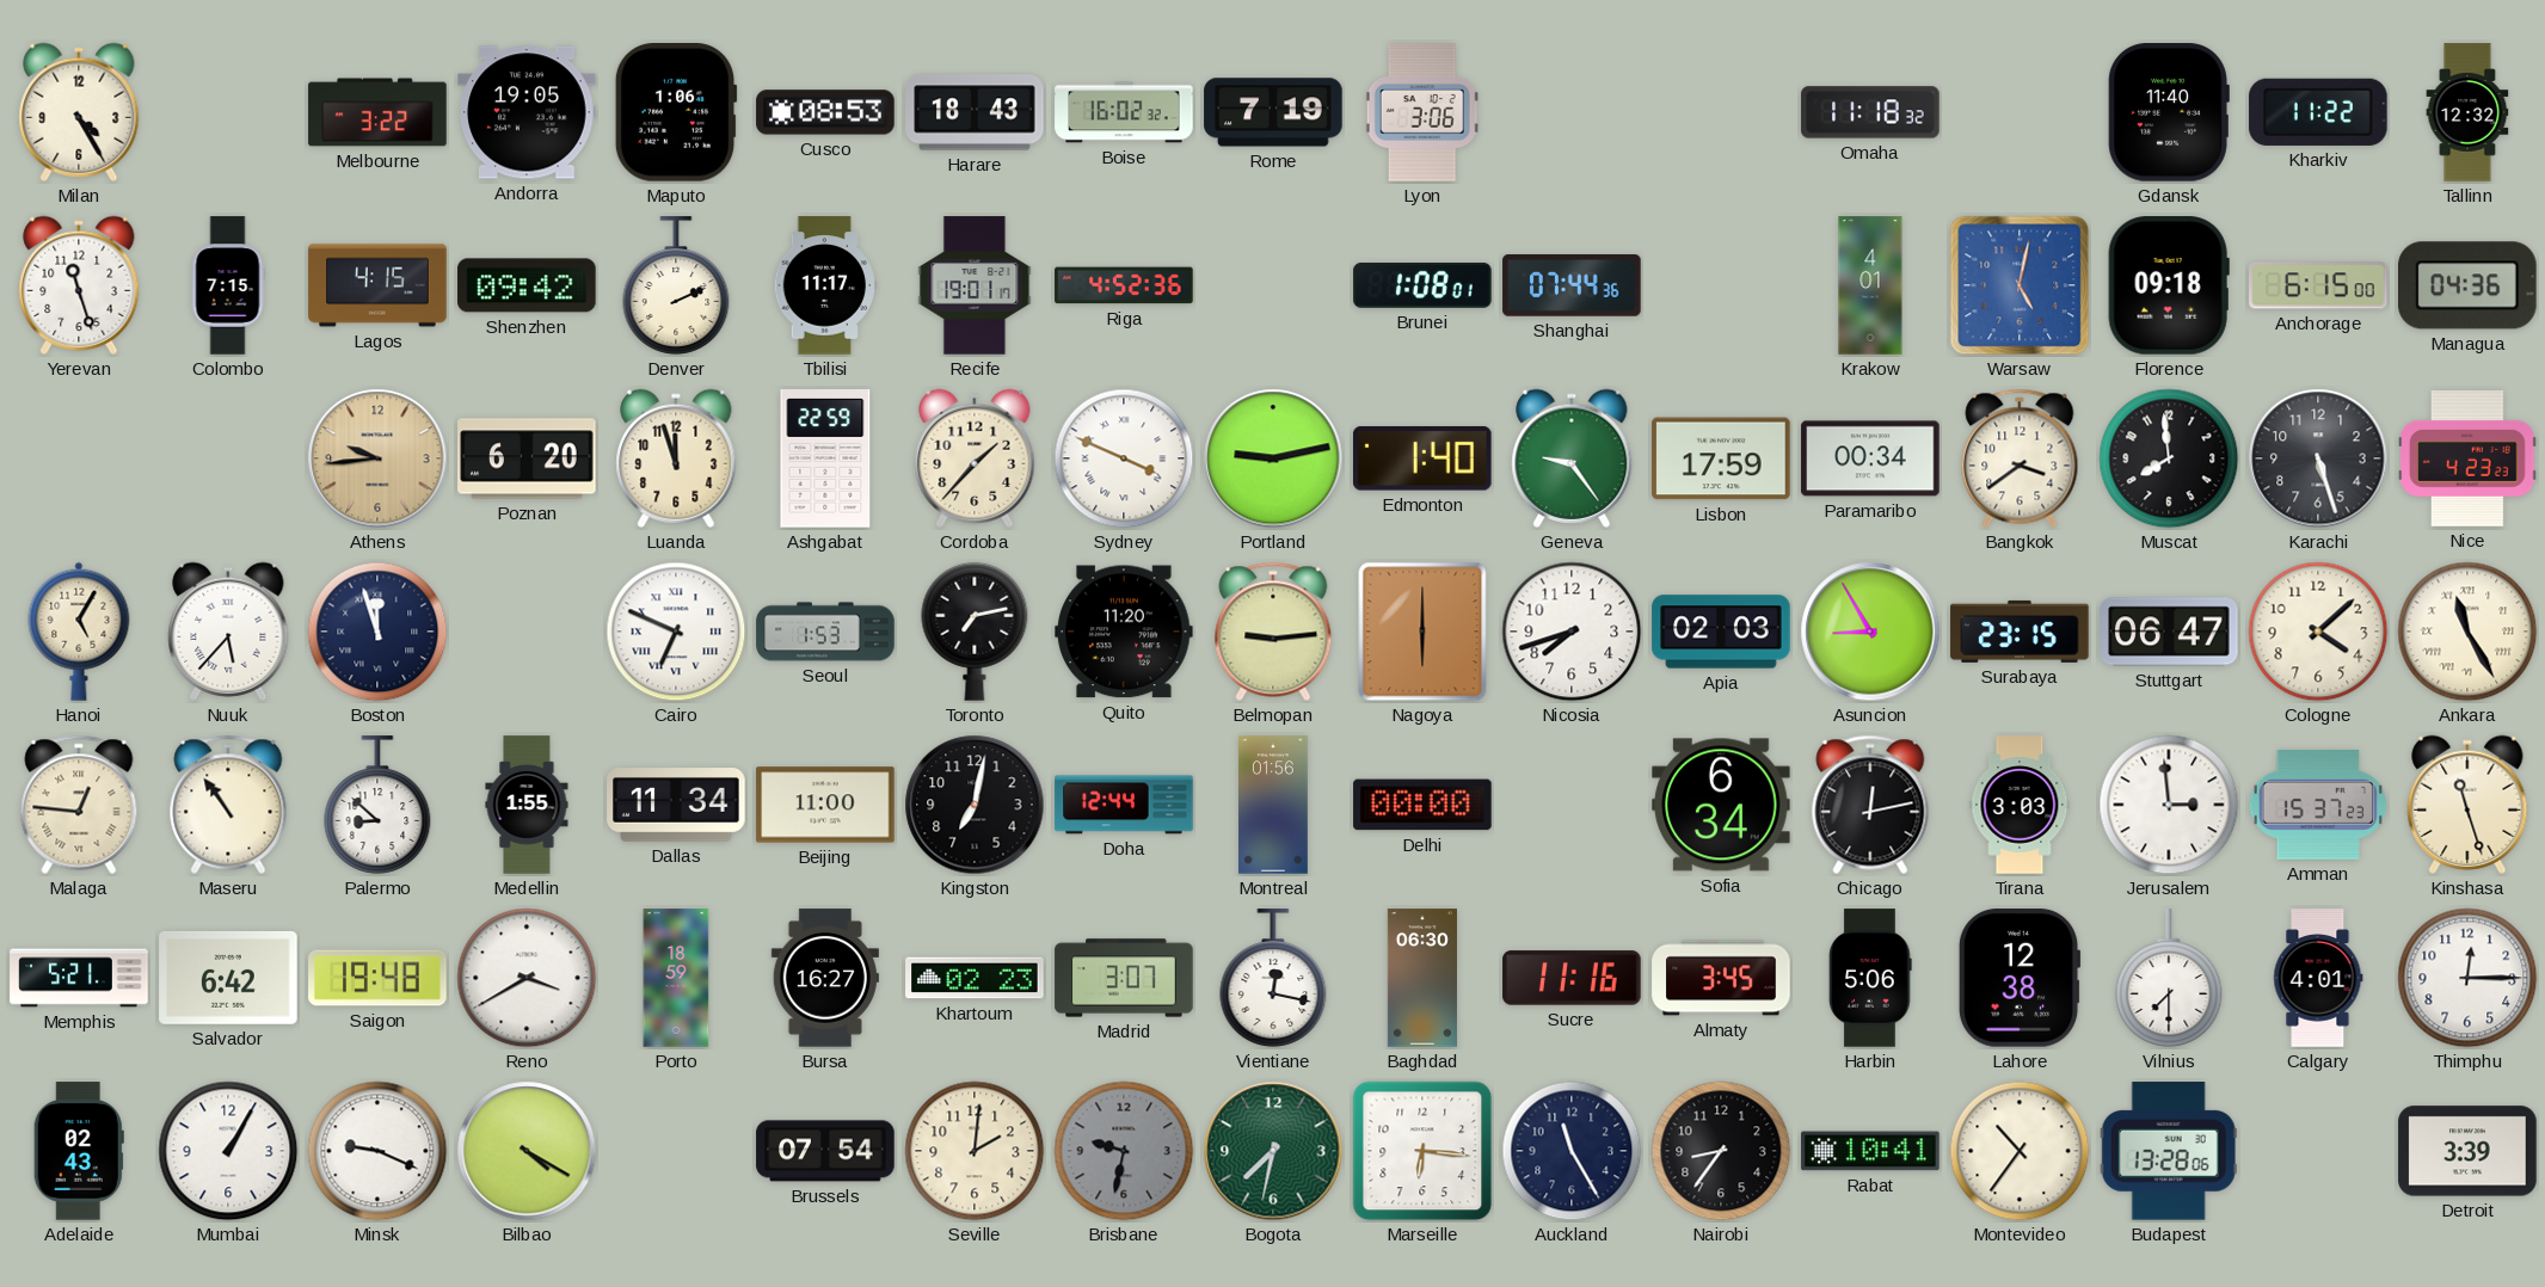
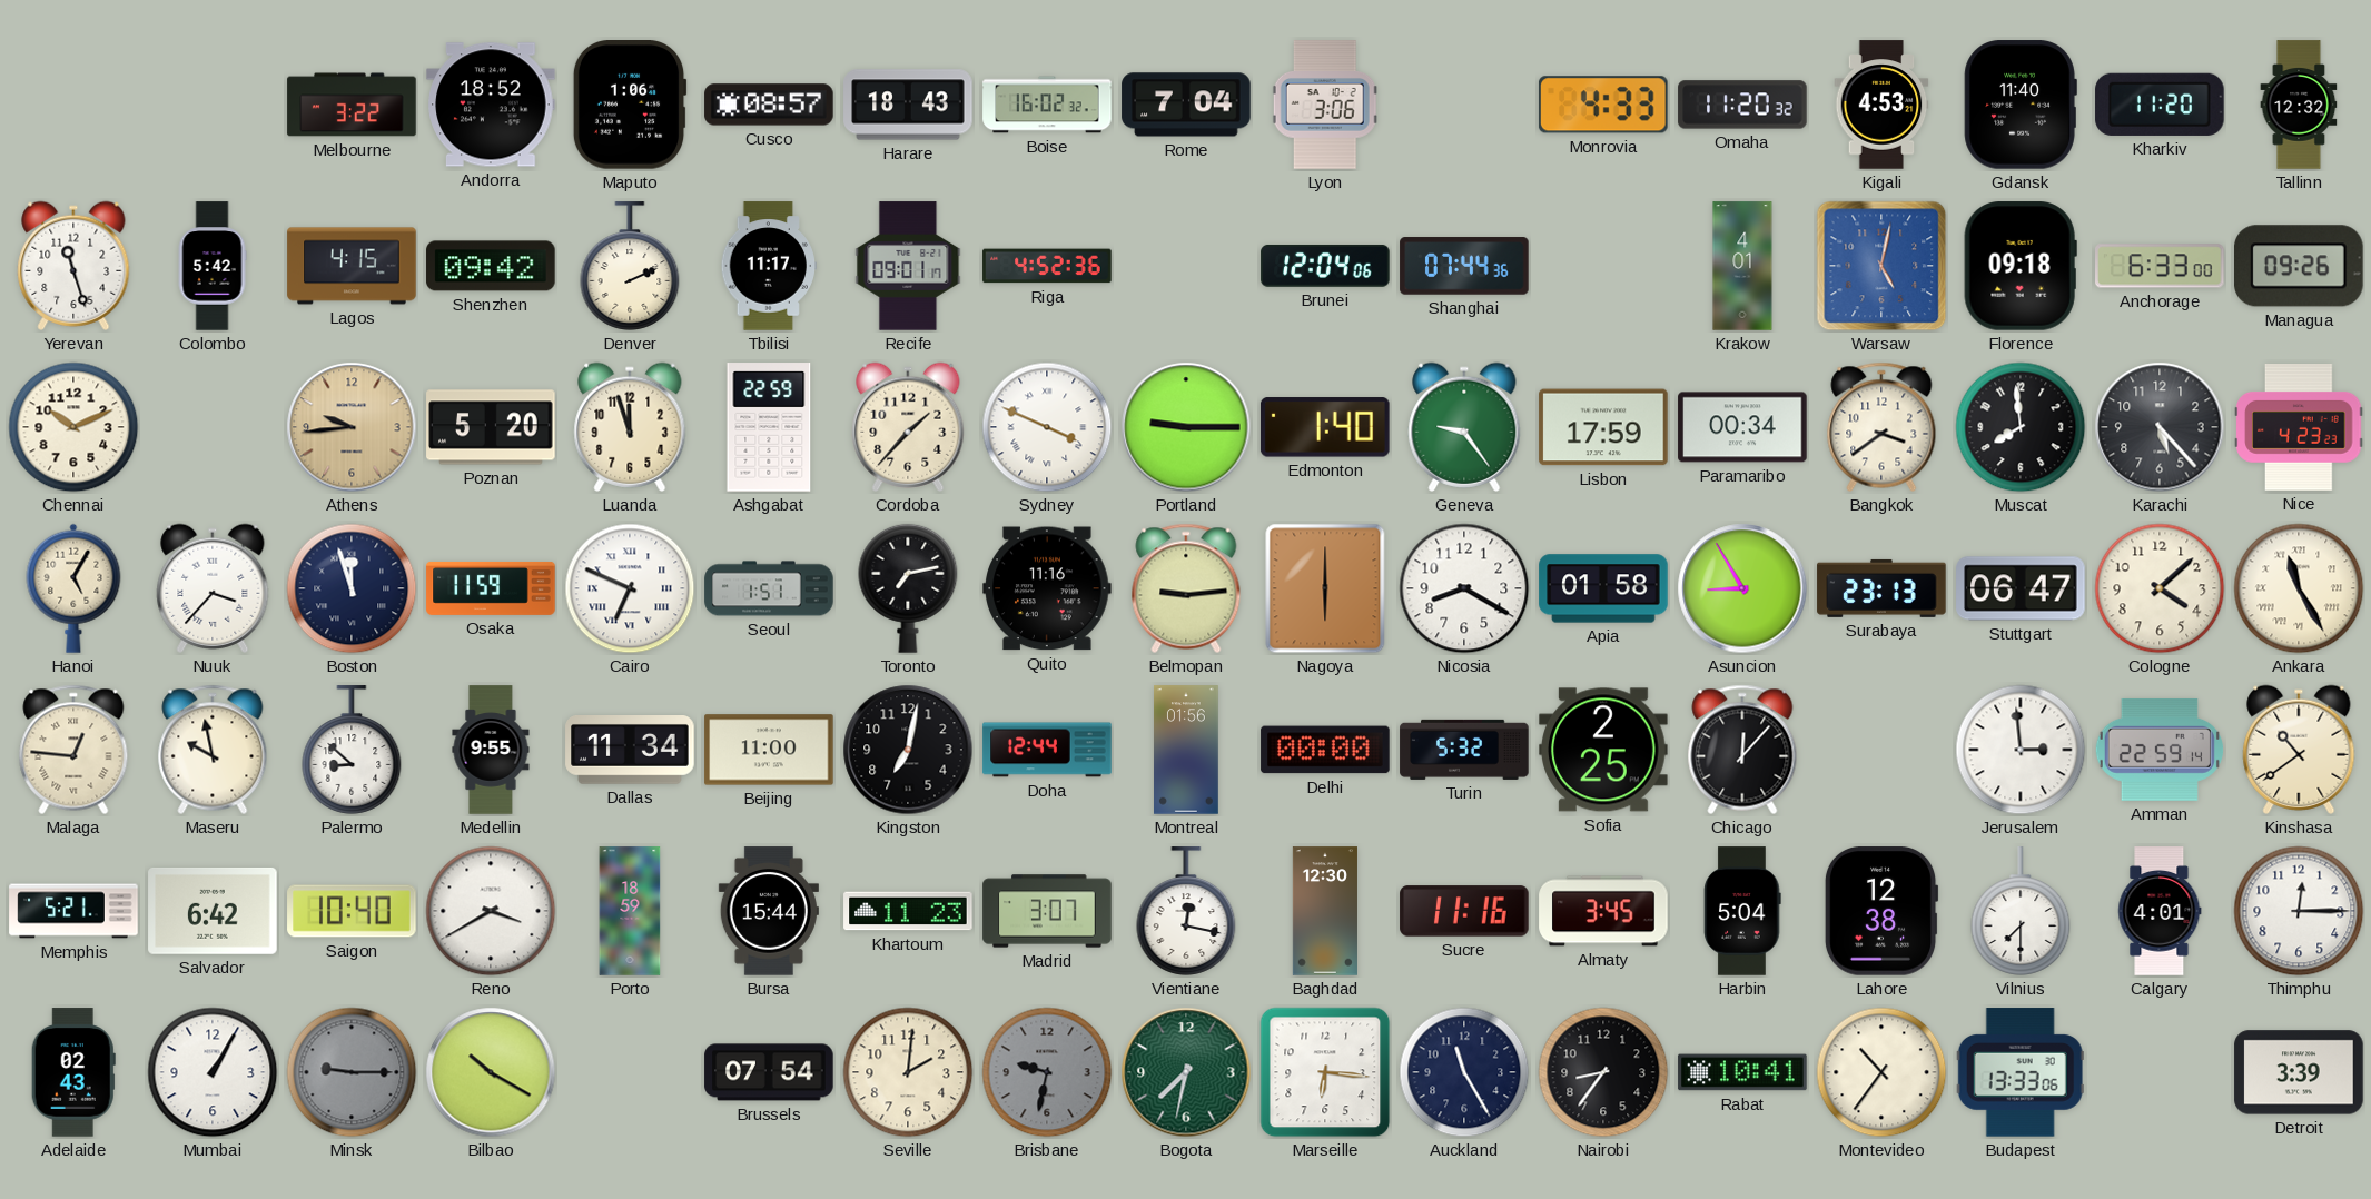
Milan: 4:25 -> none
Andorra: 19:05 -> 18:52
Cusco: 08:53 -> 08:57
Rome: 7:19 -> 7:04
Monrovia: none -> 4:33
Omaha: 11:18 -> 11:20
Kigali: none -> 4:53
Kharkiv: 11:22 -> 11:20
Colombo: 7:15 -> 5:42
Recife: 19:01 -> 09:01
Brunei: 1:08 -> 12:04
Anchorage: 6:15 -> 6:33
Managua: 04:36 -> 09:26
Chennai: none -> 10:11
Poznan: 6:20 -> 5:20
Portland: 9:13 -> 9:15
Karachi: 5:27 -> 5:23
Nuuk: 5:37 -> 3:37
Osaka: none -> 11:59
Seoul: 1:53 -> 1:51
Quito: 11:20 -> 11:16
Nicosia: 7:42 -> 8:20
Apia: 02:03 -> 01:58
Surabaya: 23:15 -> 23:13
Maseru: 10:54 -> 9:58
Medellin: 1:55 -> 9:55
Turin: none -> 5:32
Sofia: 6:34 -> 2:25
Chicago: 12:13 -> 12:07
Tirana: 3:03 -> none
Amman: 15:37 -> 22:59
Kinshasa: 11:27 -> 10:39
Saigon: 19:48 -> 10:40
Bursa: 16:27 -> 15:44
Khartoum: 02:23 -> 11:23
Baghdad: 06:30 -> 12:30
Harbin: 5:06 -> 5:04
Minsk: 9:19 -> 9:15
Minsk dial: white -> grey
Bilbao: 4:20 -> 10:20
Budapest: 13:28 -> 13:33
